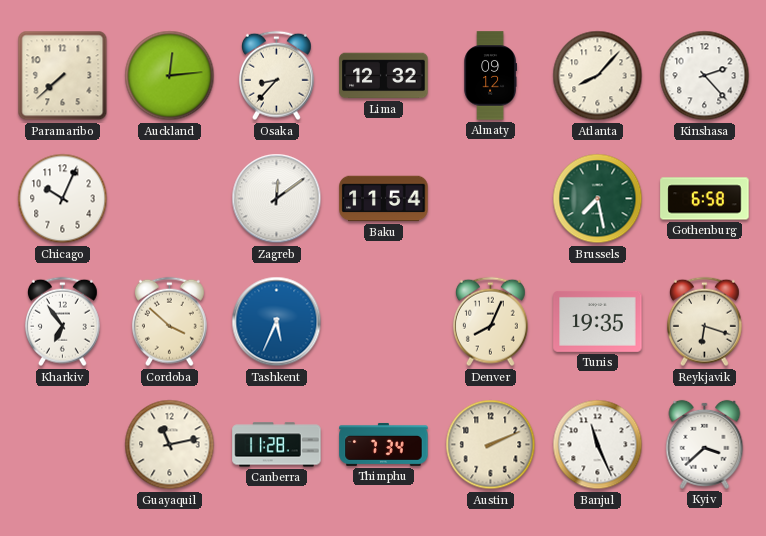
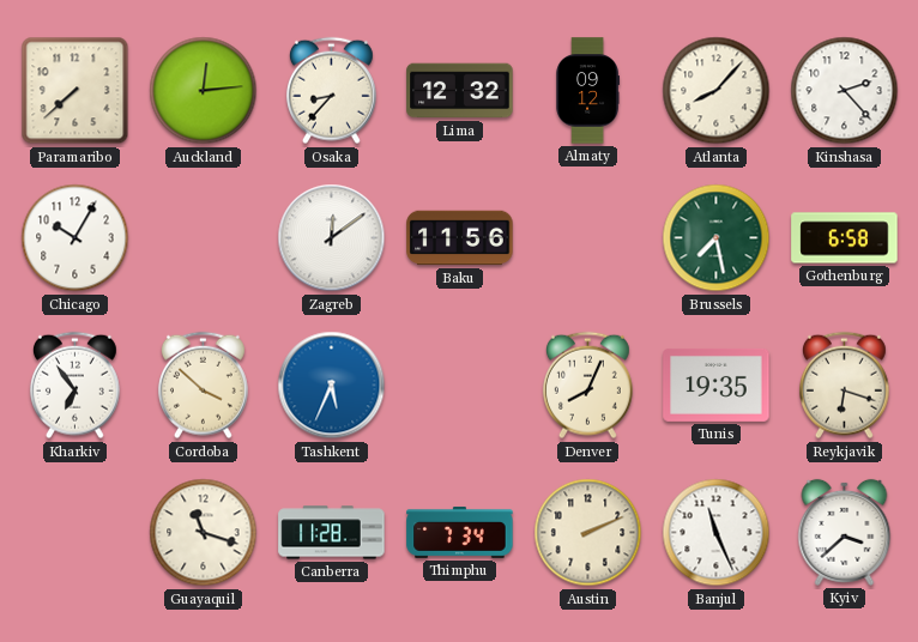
Chicago: 10:04 -> 10:05
Baku: 11:54 -> 11:56
Guayaquil: 11:13 -> 11:18
